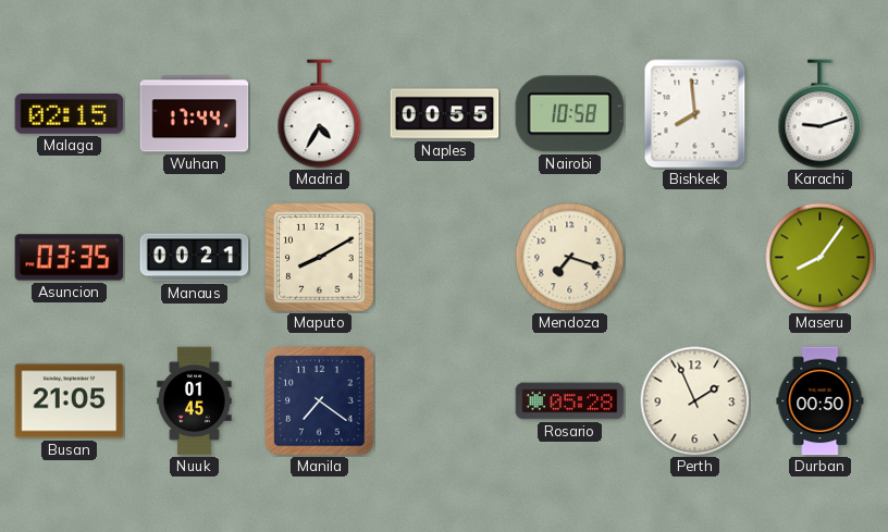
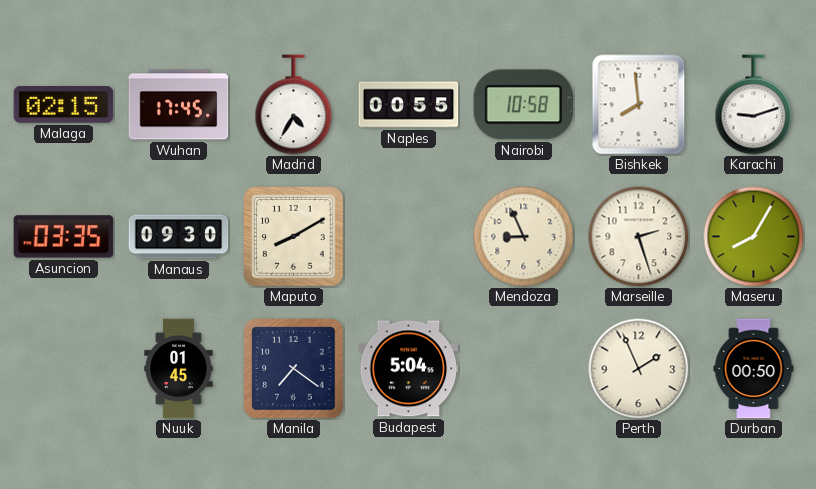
Wuhan: 17:44 -> 17:45
Manaus: 00:21 -> 09:30
Mendoza: 7:18 -> 8:56
Marseille: none -> 2:27
Maseru: 8:06 -> 8:05
Busan: 21:05 -> none
Budapest: none -> 5:04
Rosario: 05:28 -> none
